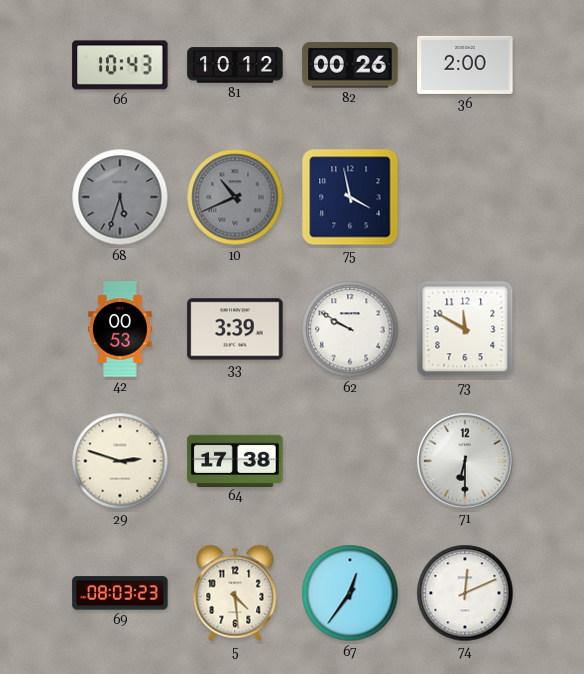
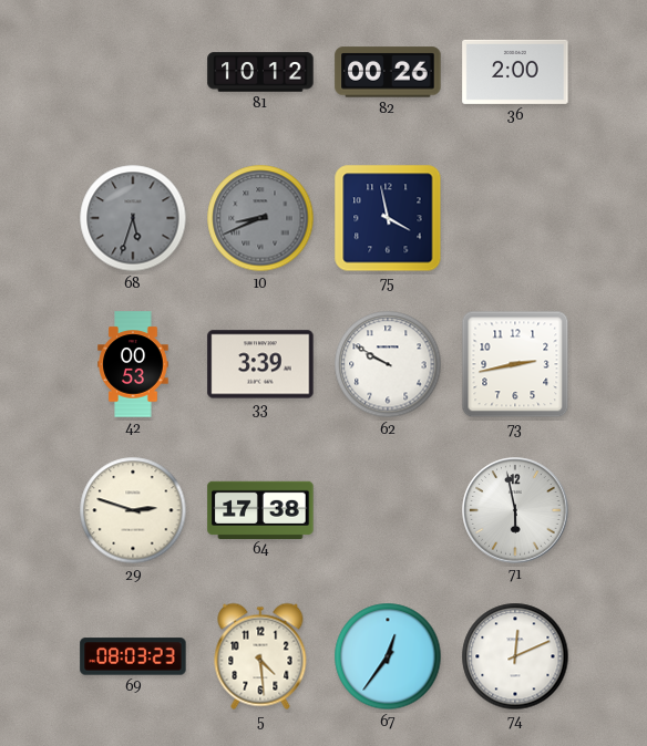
66: 10:43 -> none
10: 10:41 -> 8:41
73: 11:50 -> 2:43
71: 6:30 -> 5:58
